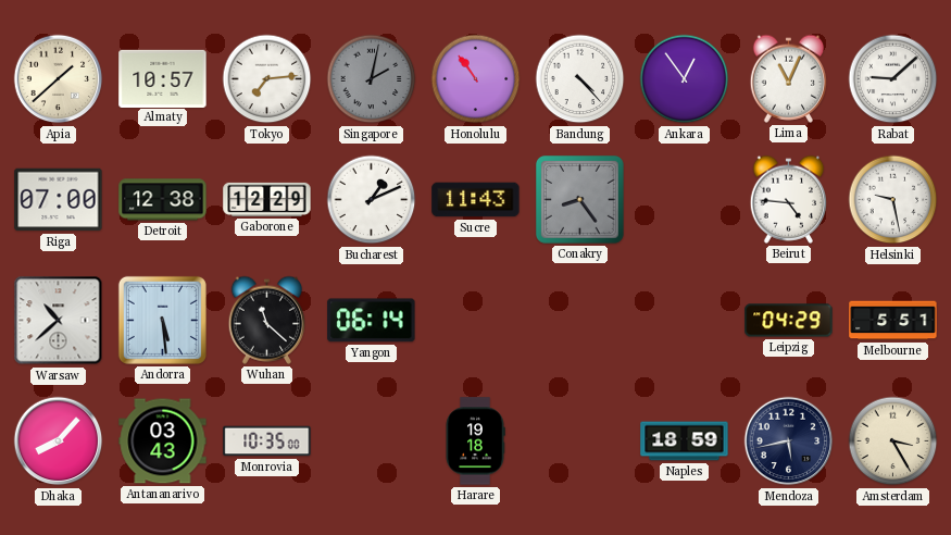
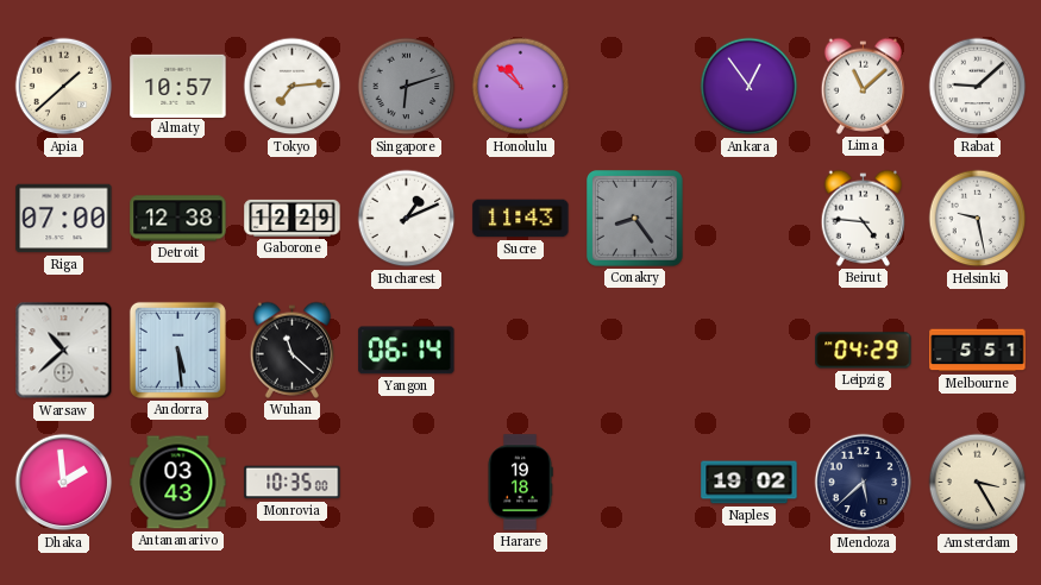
Singapore: 2:02 -> 6:12
Honolulu: 10:54 -> 10:52
Bandung: 4:23 -> none
Lima: 11:04 -> 11:08
Dhaka: 8:07 -> 1:59
Naples: 18:59 -> 19:02
Mendoza: 5:43 -> 5:38
